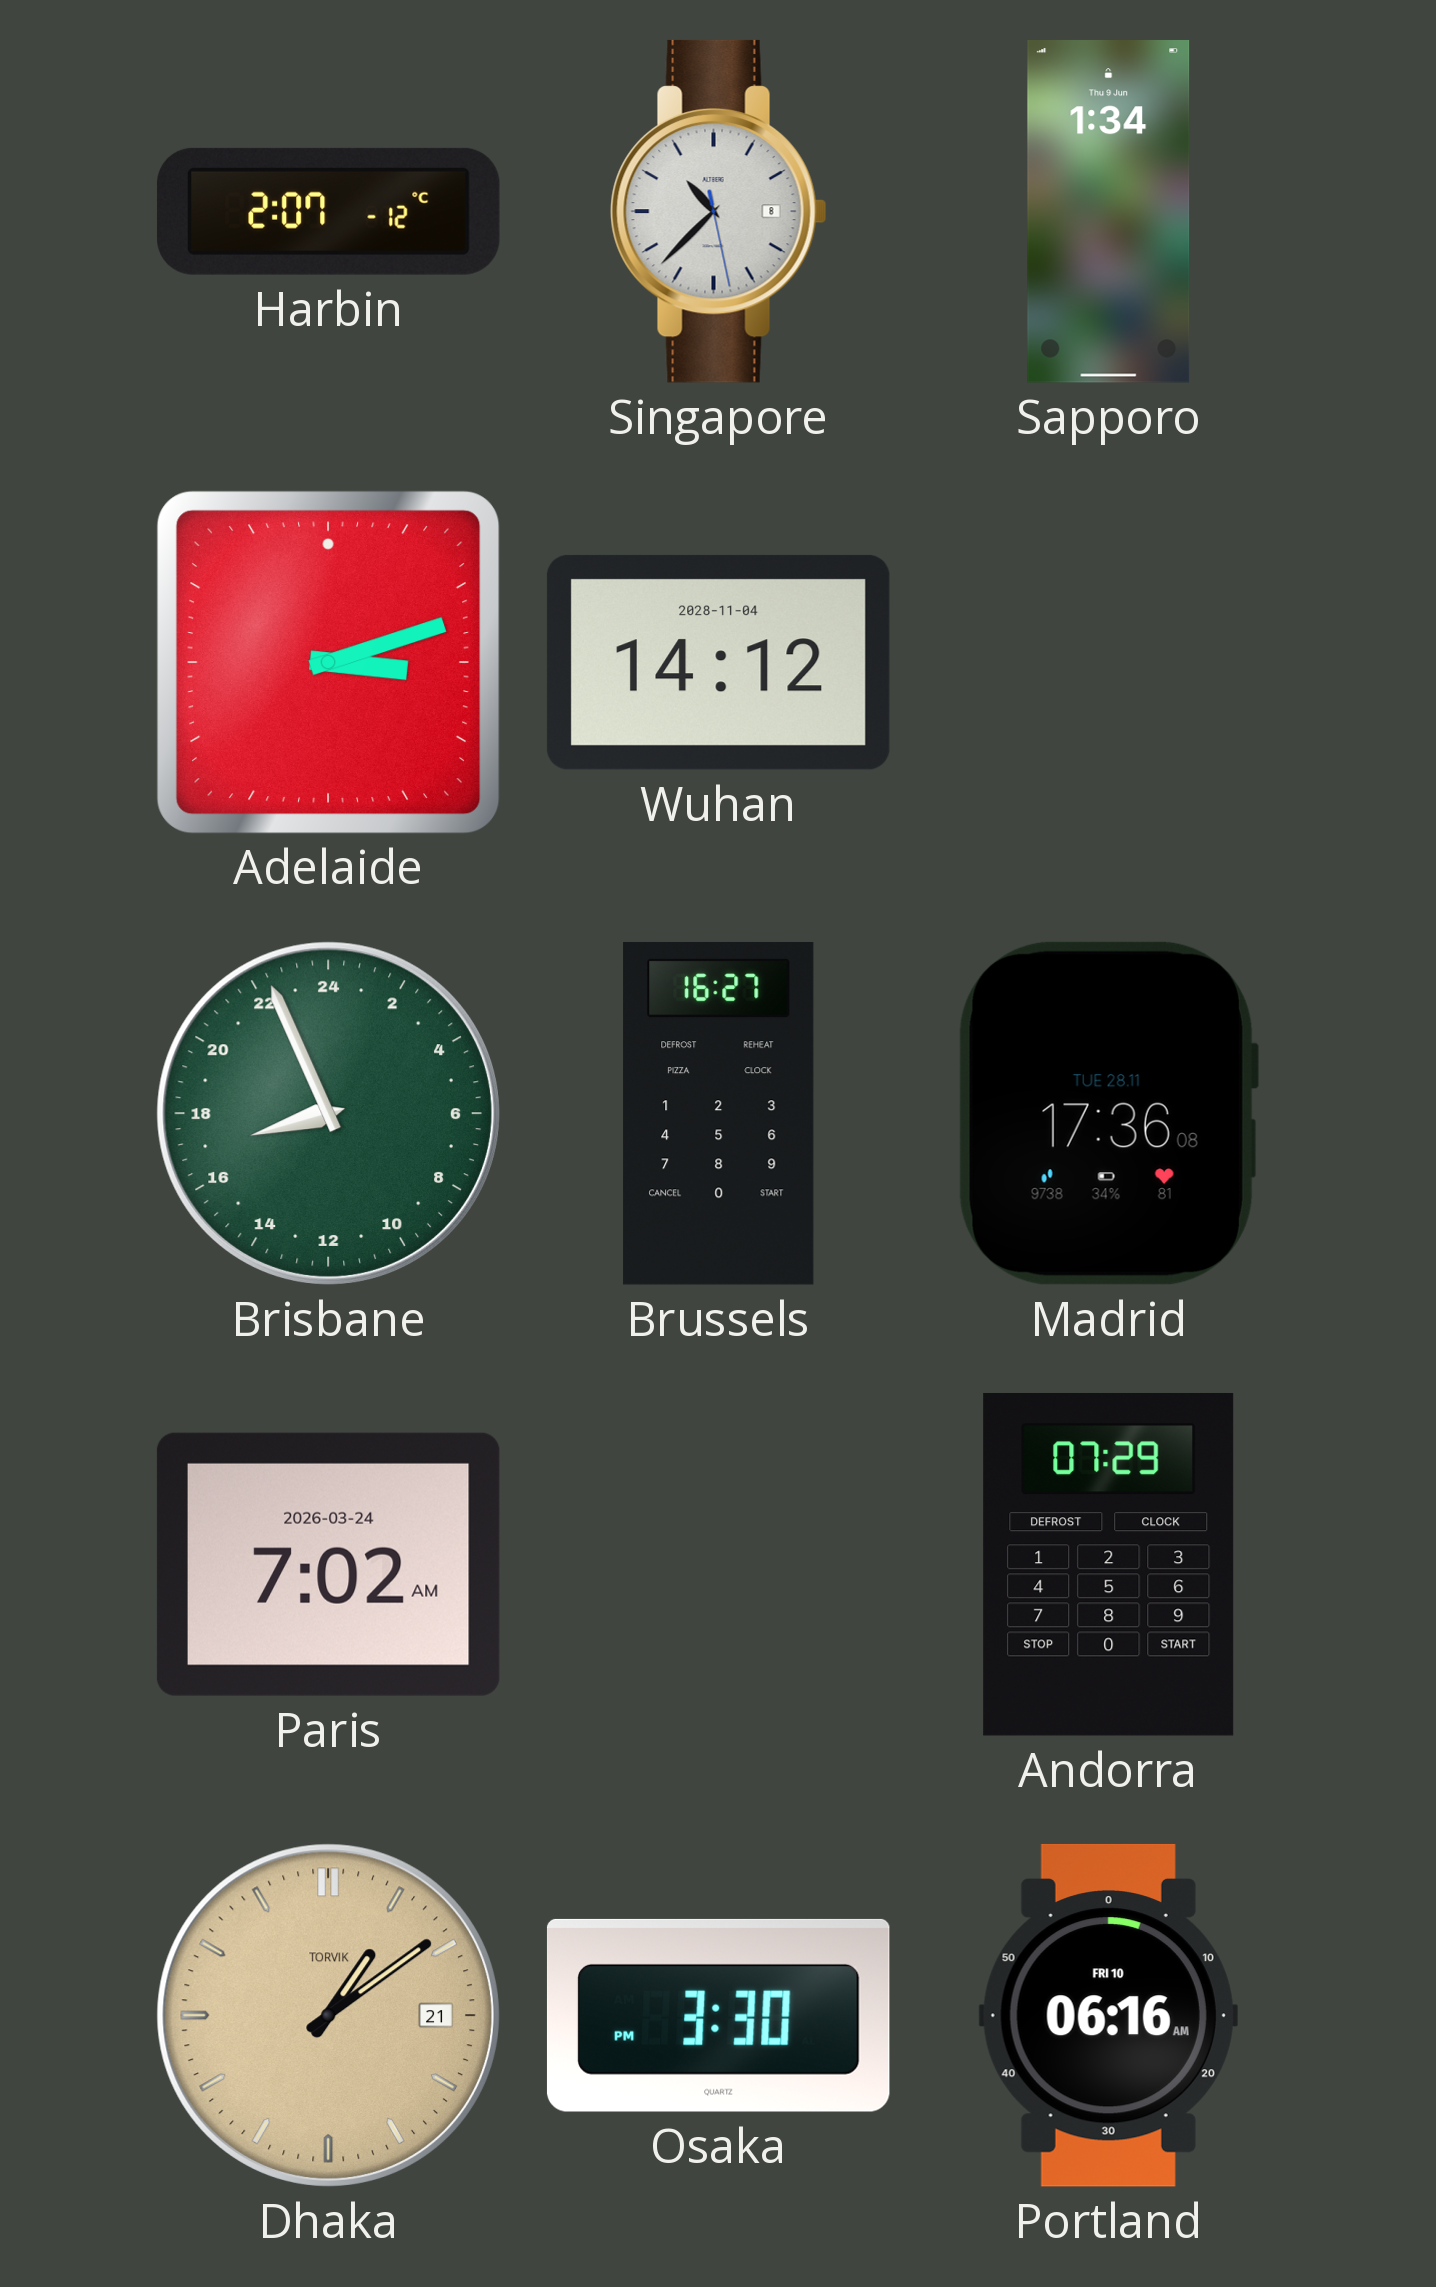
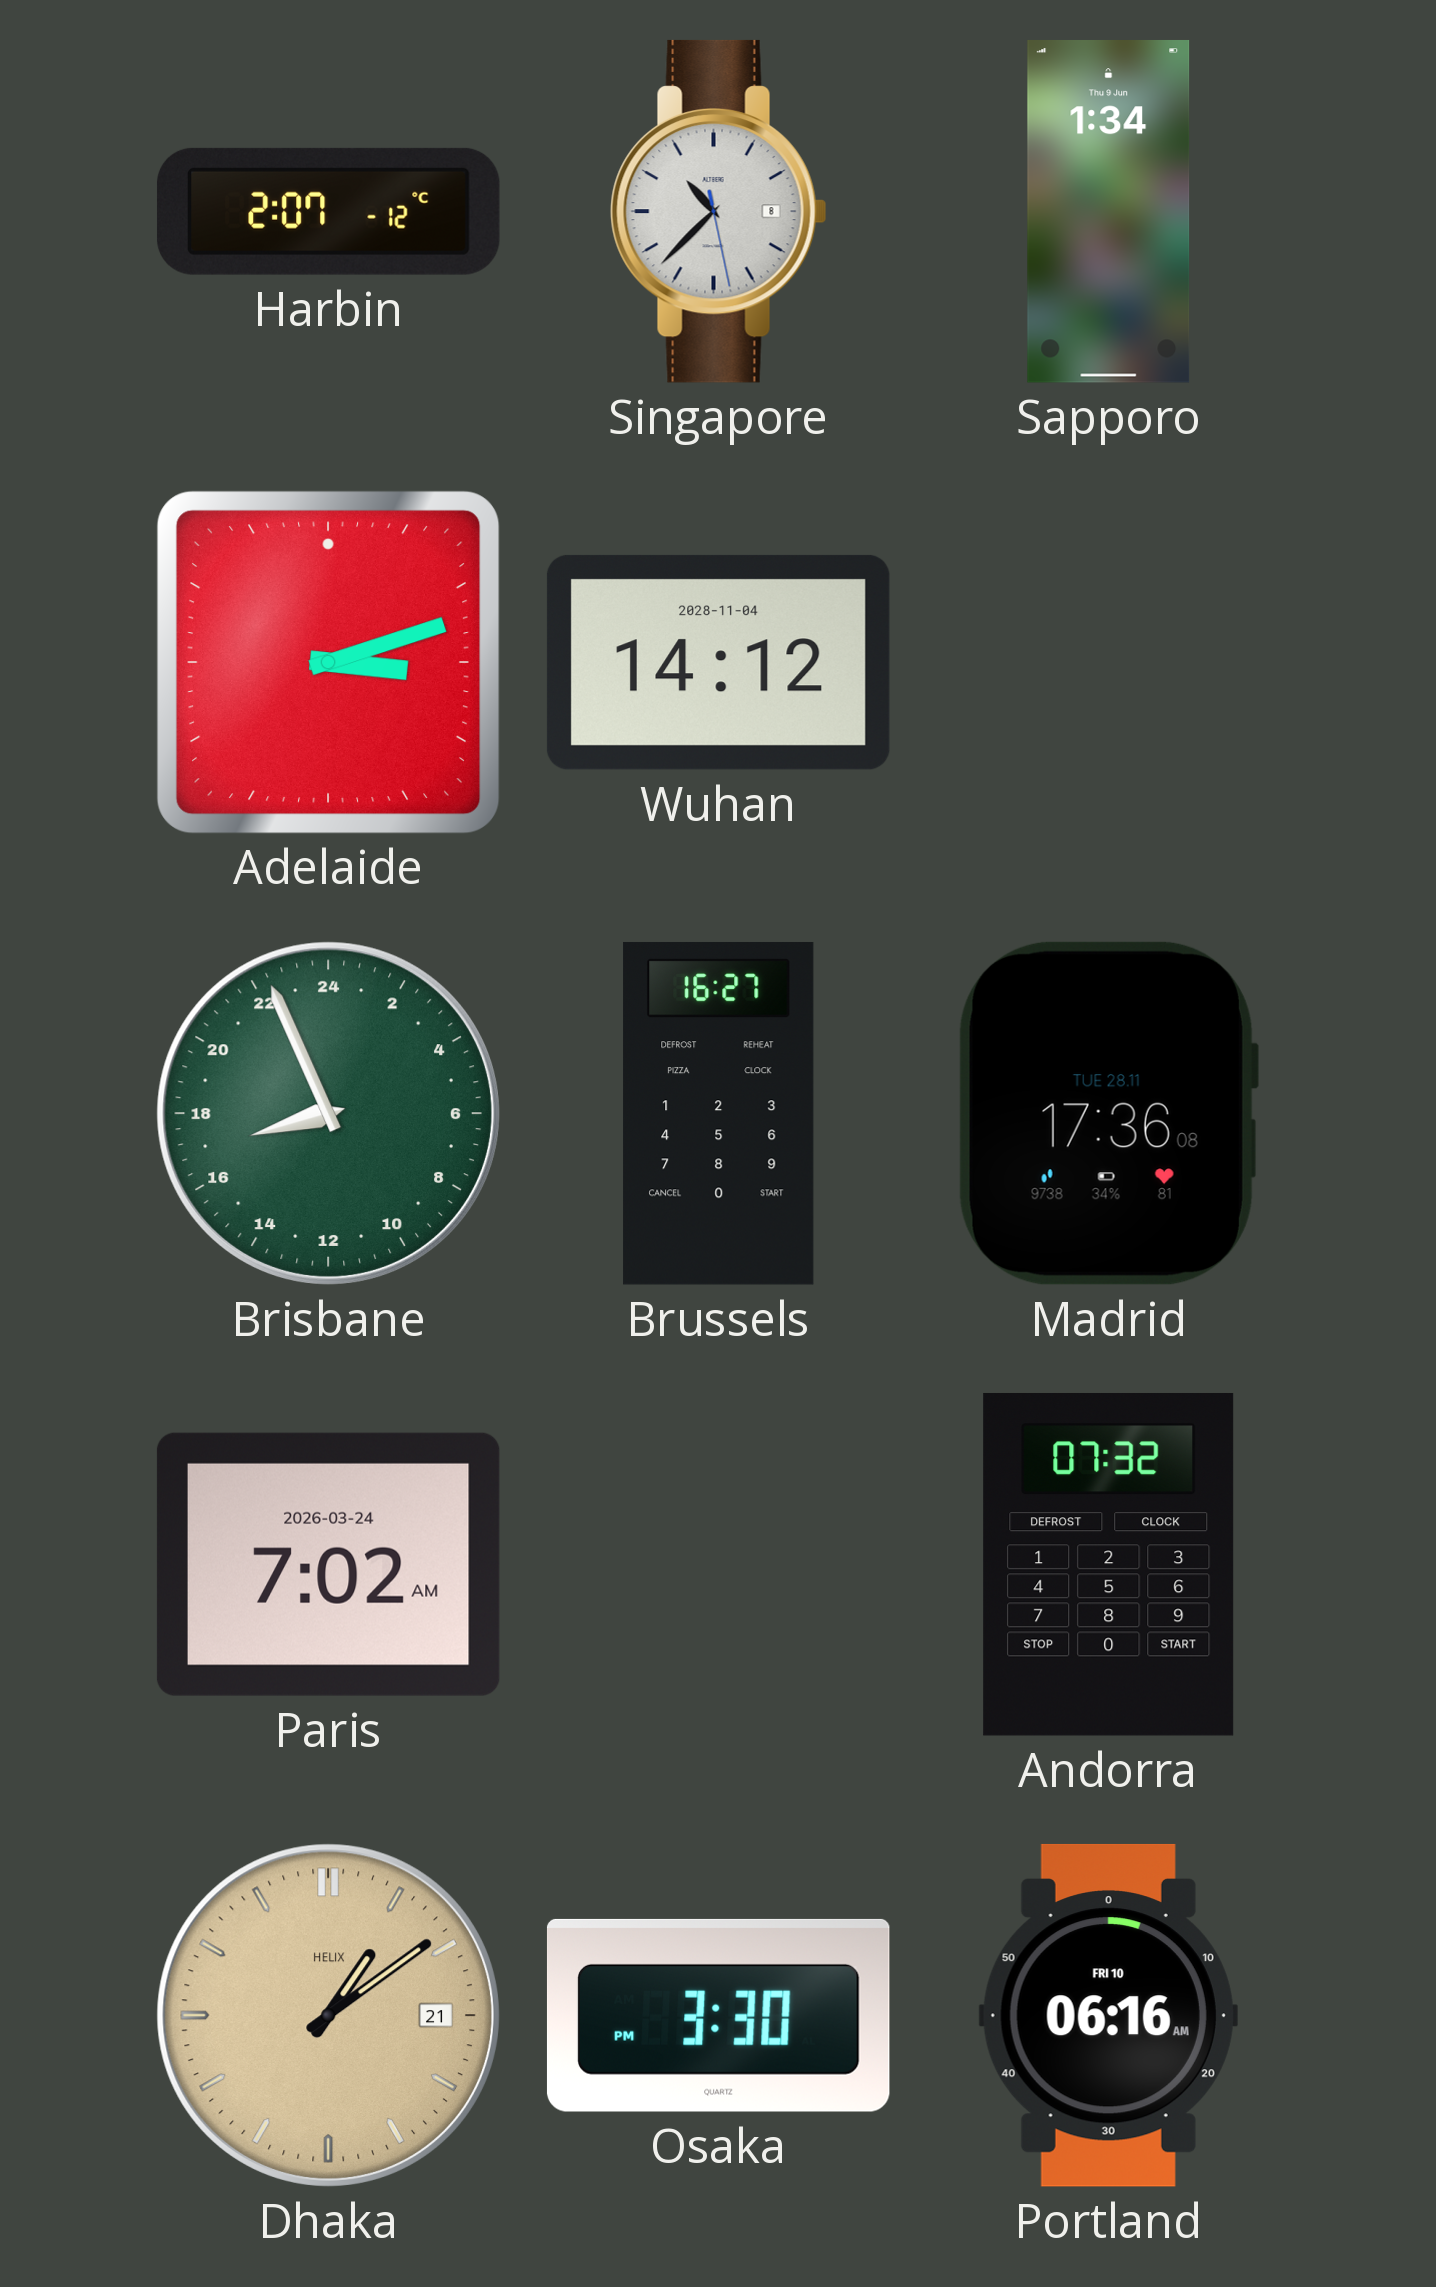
Andorra: 07:29 -> 07:32
Dhaka brand: TORVIK -> HELIX
